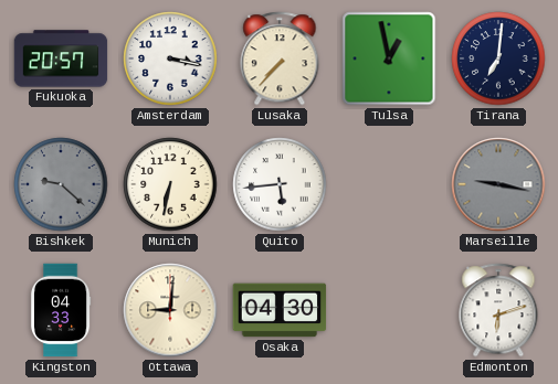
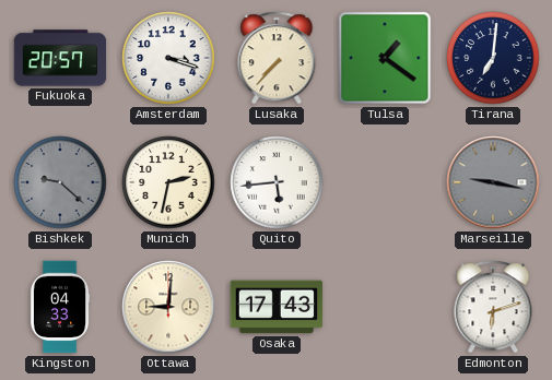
Amsterdam: 3:17 -> 3:18
Tulsa: 12:58 -> 1:21
Munich: 6:32 -> 2:32
Osaka: 04:30 -> 17:43
